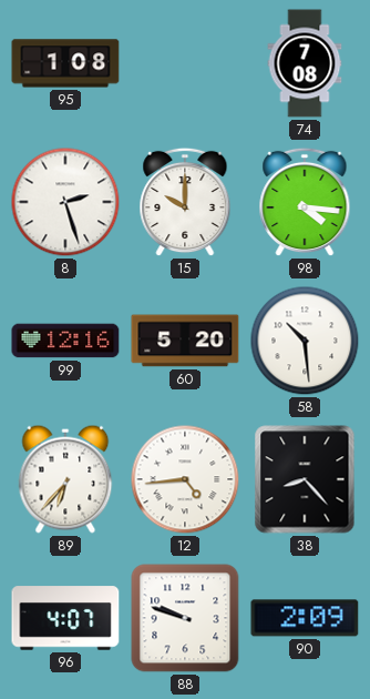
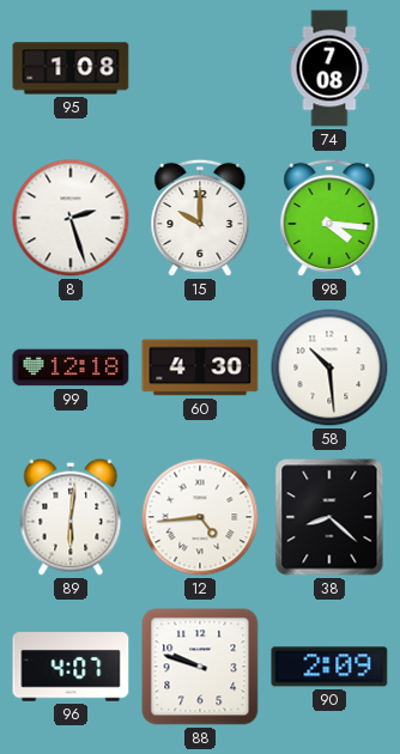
99: 12:16 -> 12:18
60: 5:20 -> 4:30
89: 6:37 -> 6:01
38: 8:23 -> 8:22
